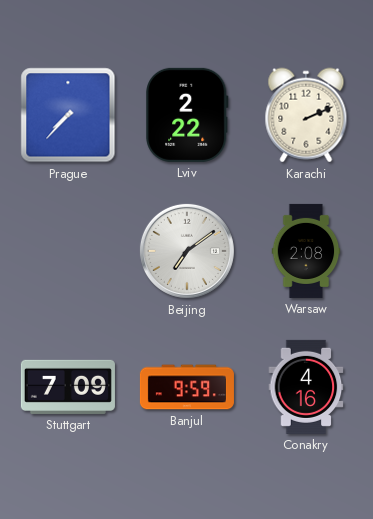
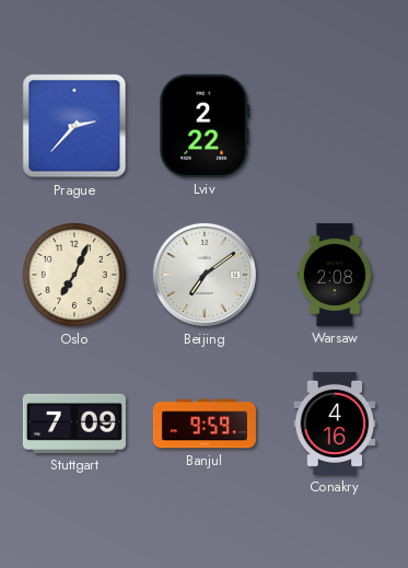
Prague: 7:37 -> 2:37
Karachi: 2:11 -> none
Oslo: none -> 7:04
